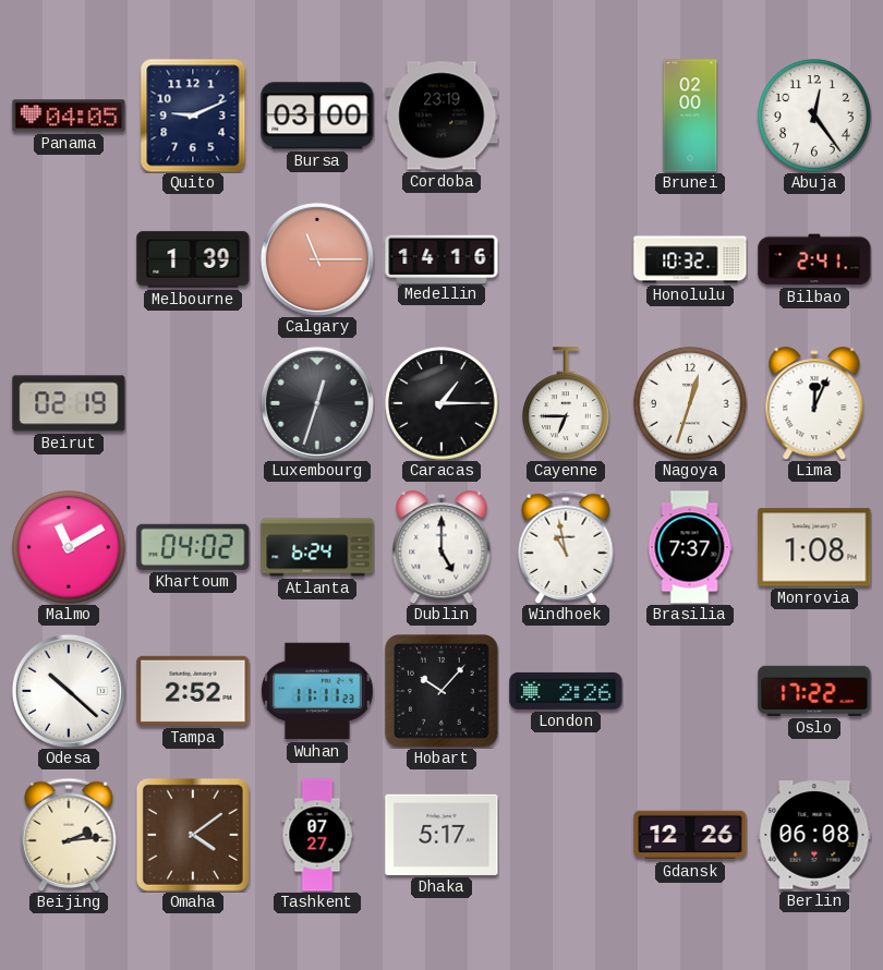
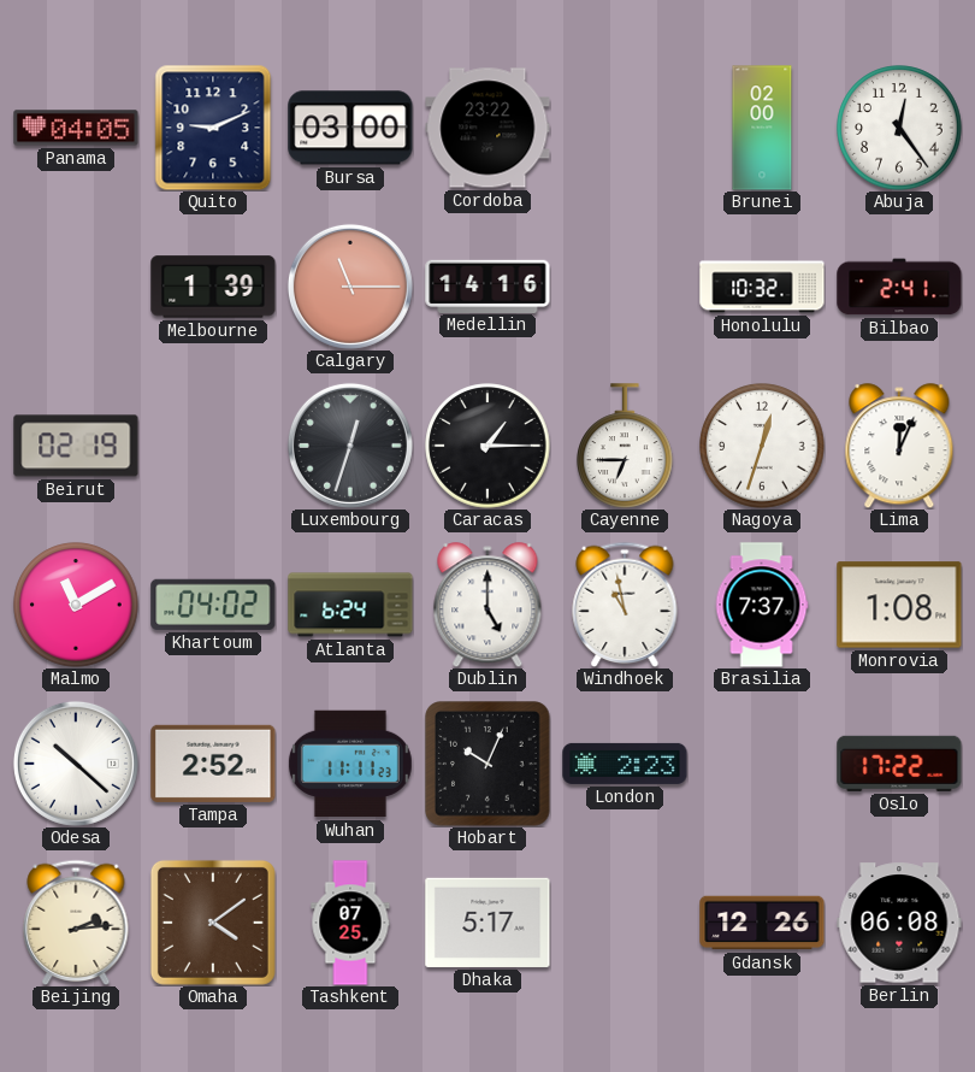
Cordoba: 23:19 -> 23:22
Hobart: 10:07 -> 10:04
London: 2:26 -> 2:23
Tashkent: 07:27 -> 07:25
